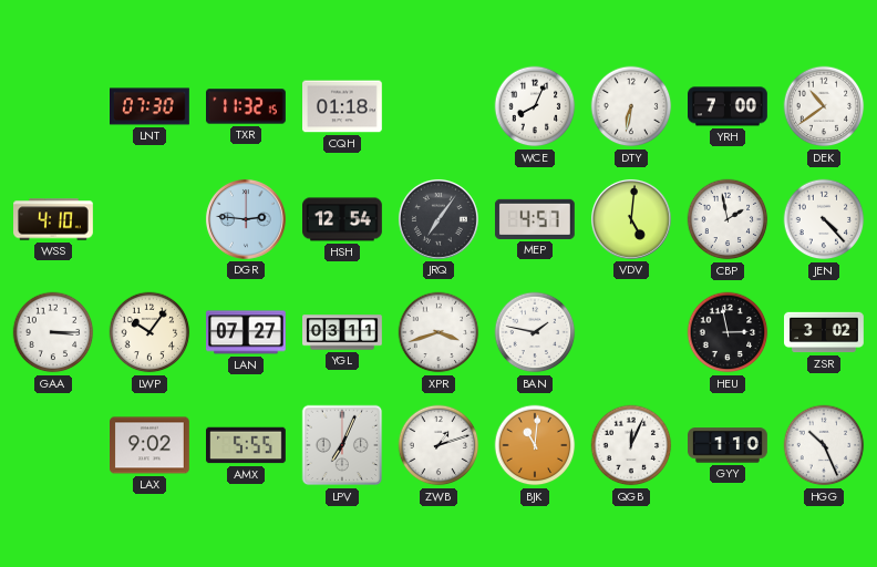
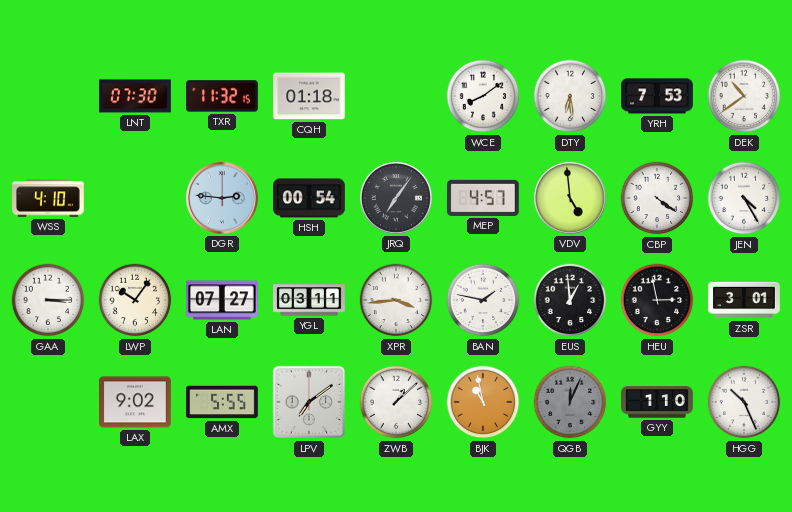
WCE: 8:04 -> 8:09
DTY: 6:32 -> 6:29
YRH: 7:00 -> 7:53
HSH: 12:54 -> 00:54
VDV: 5:01 -> 4:59
CBP: 1:58 -> 4:21
JEN: 4:23 -> 4:25
XPR: 3:42 -> 3:44
EUS: none -> 12:59
ZSR: 3:02 -> 3:01
LPV: 7:04 -> 7:09
ZWB: 1:12 -> 1:08
BJK: 11:01 -> 10:58
QGB dial: white -> grey
